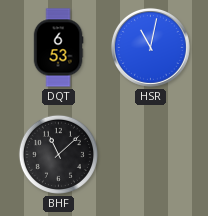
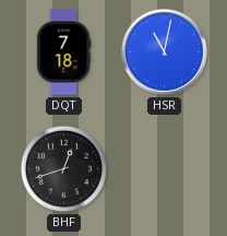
DQT: 6:53 -> 7:18
BHF: 11:08 -> 12:42
